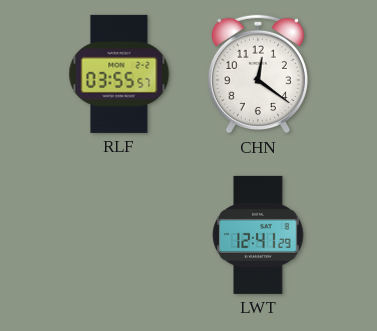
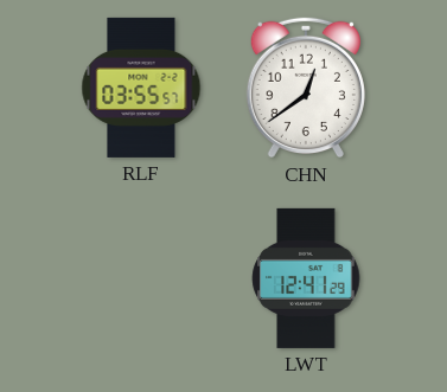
CHN: 12:21 -> 12:39
